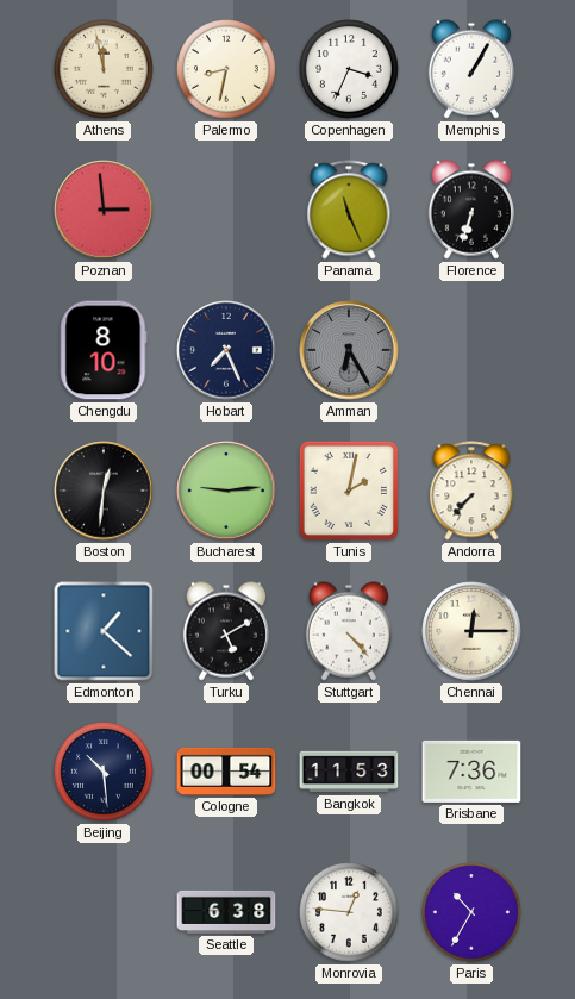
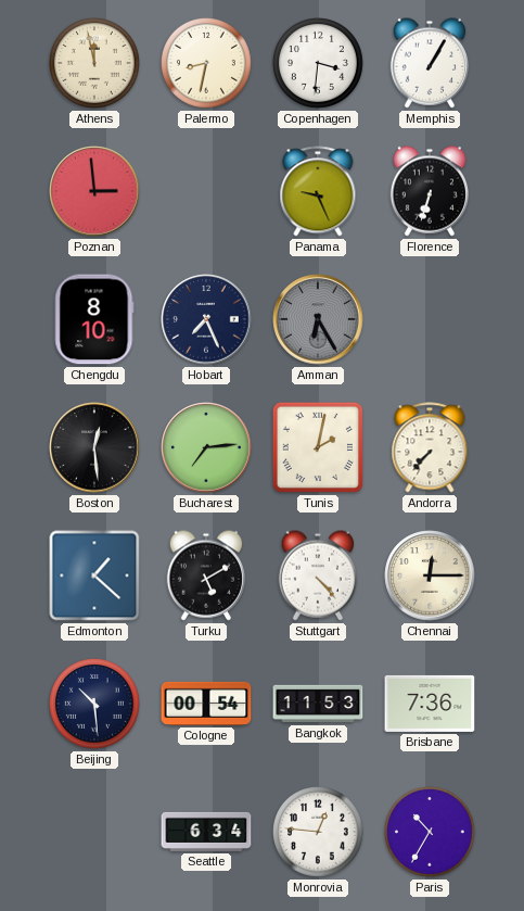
Copenhagen: 3:34 -> 3:31
Panama: 11:26 -> 9:26
Boston: 12:31 -> 12:29
Bucharest: 9:14 -> 7:14
Seattle: 6:38 -> 6:34
